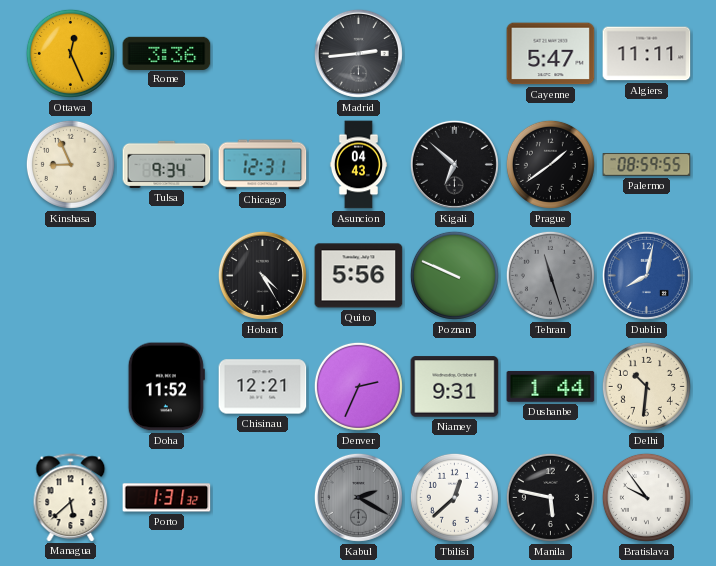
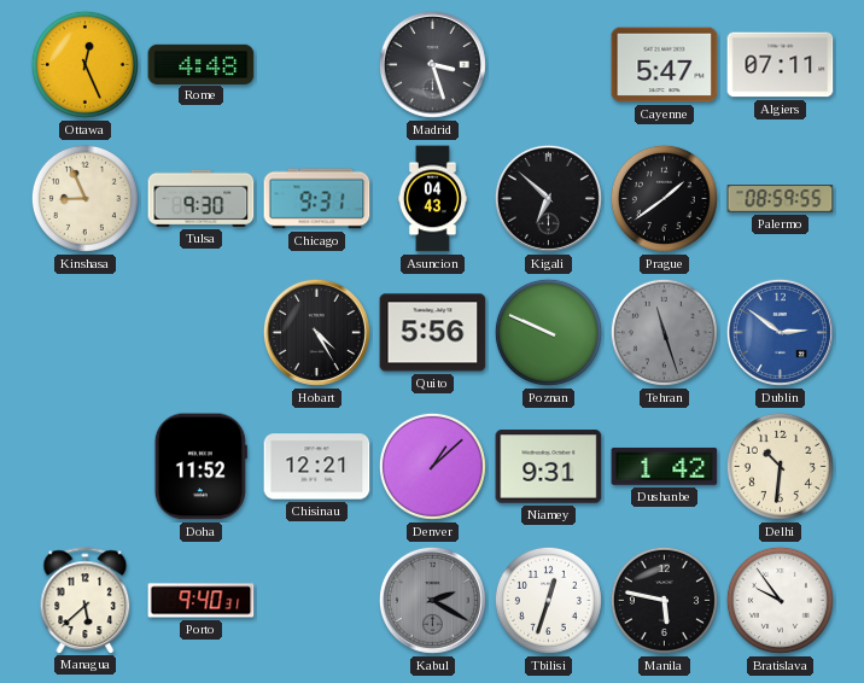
Rome: 3:36 -> 4:48
Madrid: 2:44 -> 3:27
Algiers: 11:11 -> 07:11
Tulsa: 9:34 -> 9:30
Chicago: 12:31 -> 9:31
Dublin: 8:02 -> 2:51
Denver: 2:34 -> 1:08
Dushanbe: 1:44 -> 1:42
Porto: 1:31 -> 9:40
Tbilisi: 12:38 -> 12:33
